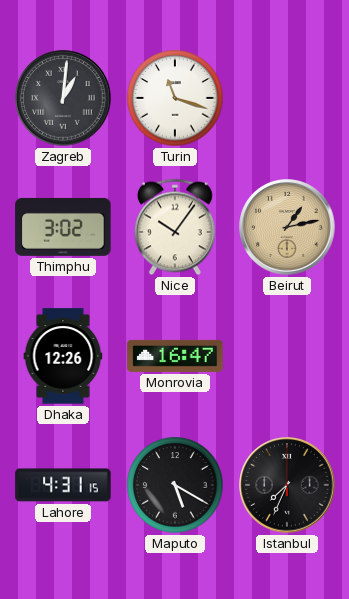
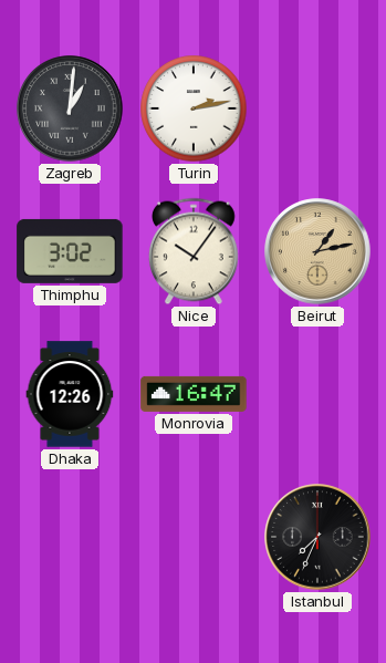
Turin: 11:18 -> 2:13
Lahore: 4:31 -> none
Maputo: 5:20 -> none
